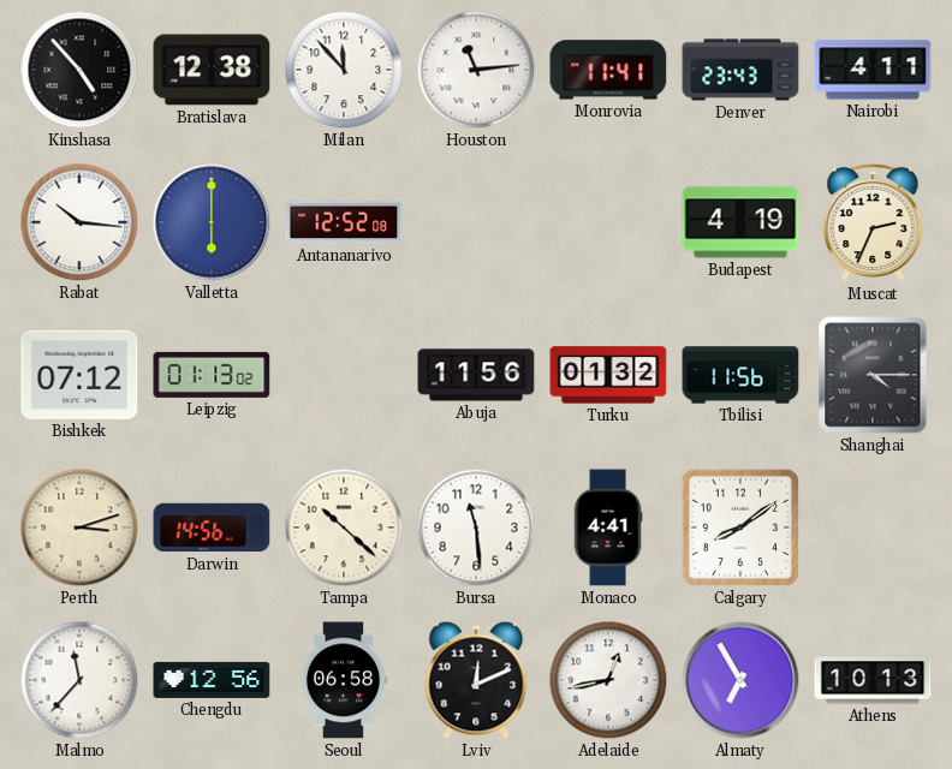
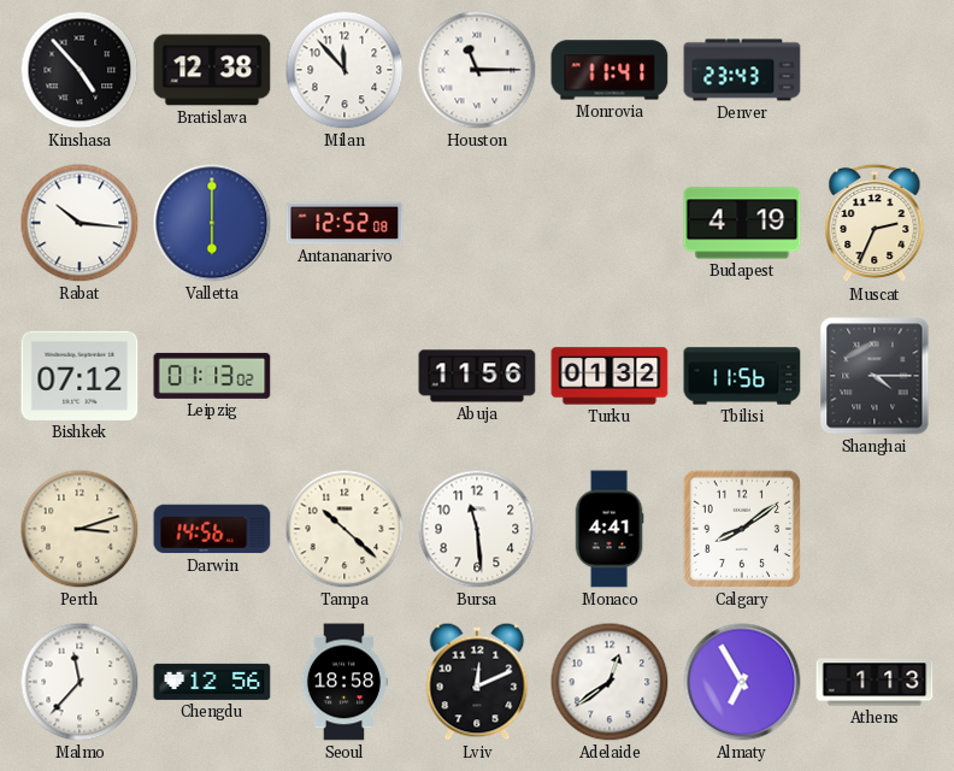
Houston: 11:14 -> 11:15
Nairobi: 4:11 -> none
Seoul: 06:58 -> 18:58
Adelaide: 12:43 -> 12:39
Athens: 10:13 -> 1:13
